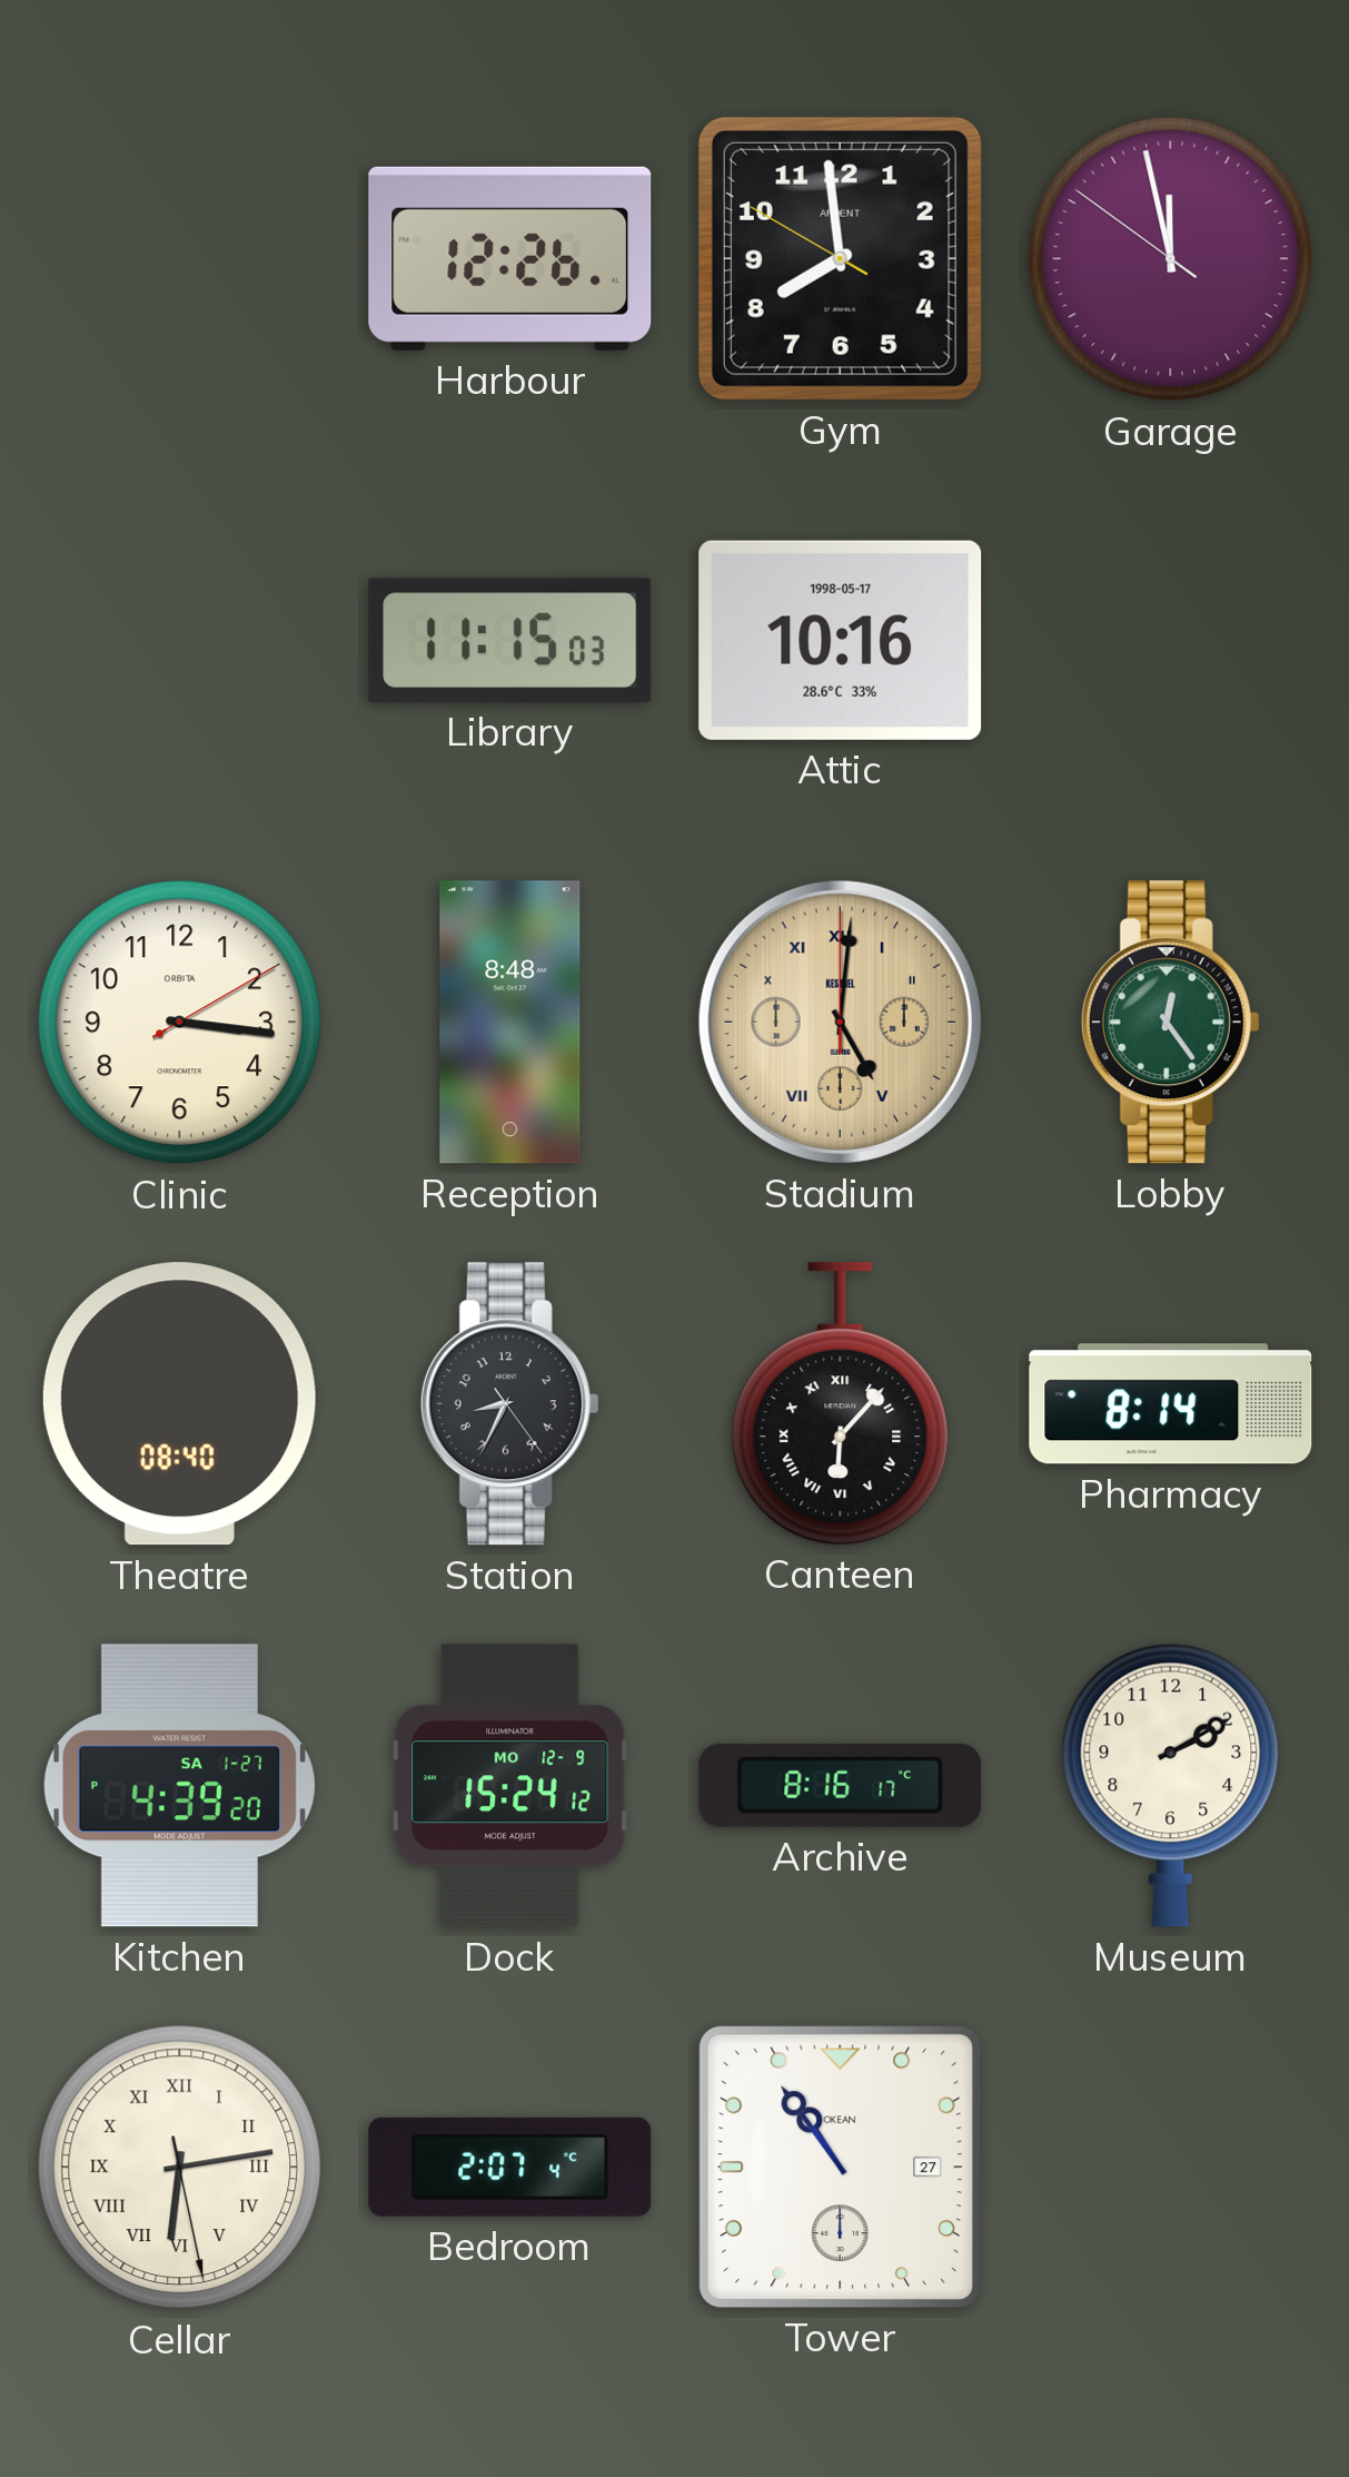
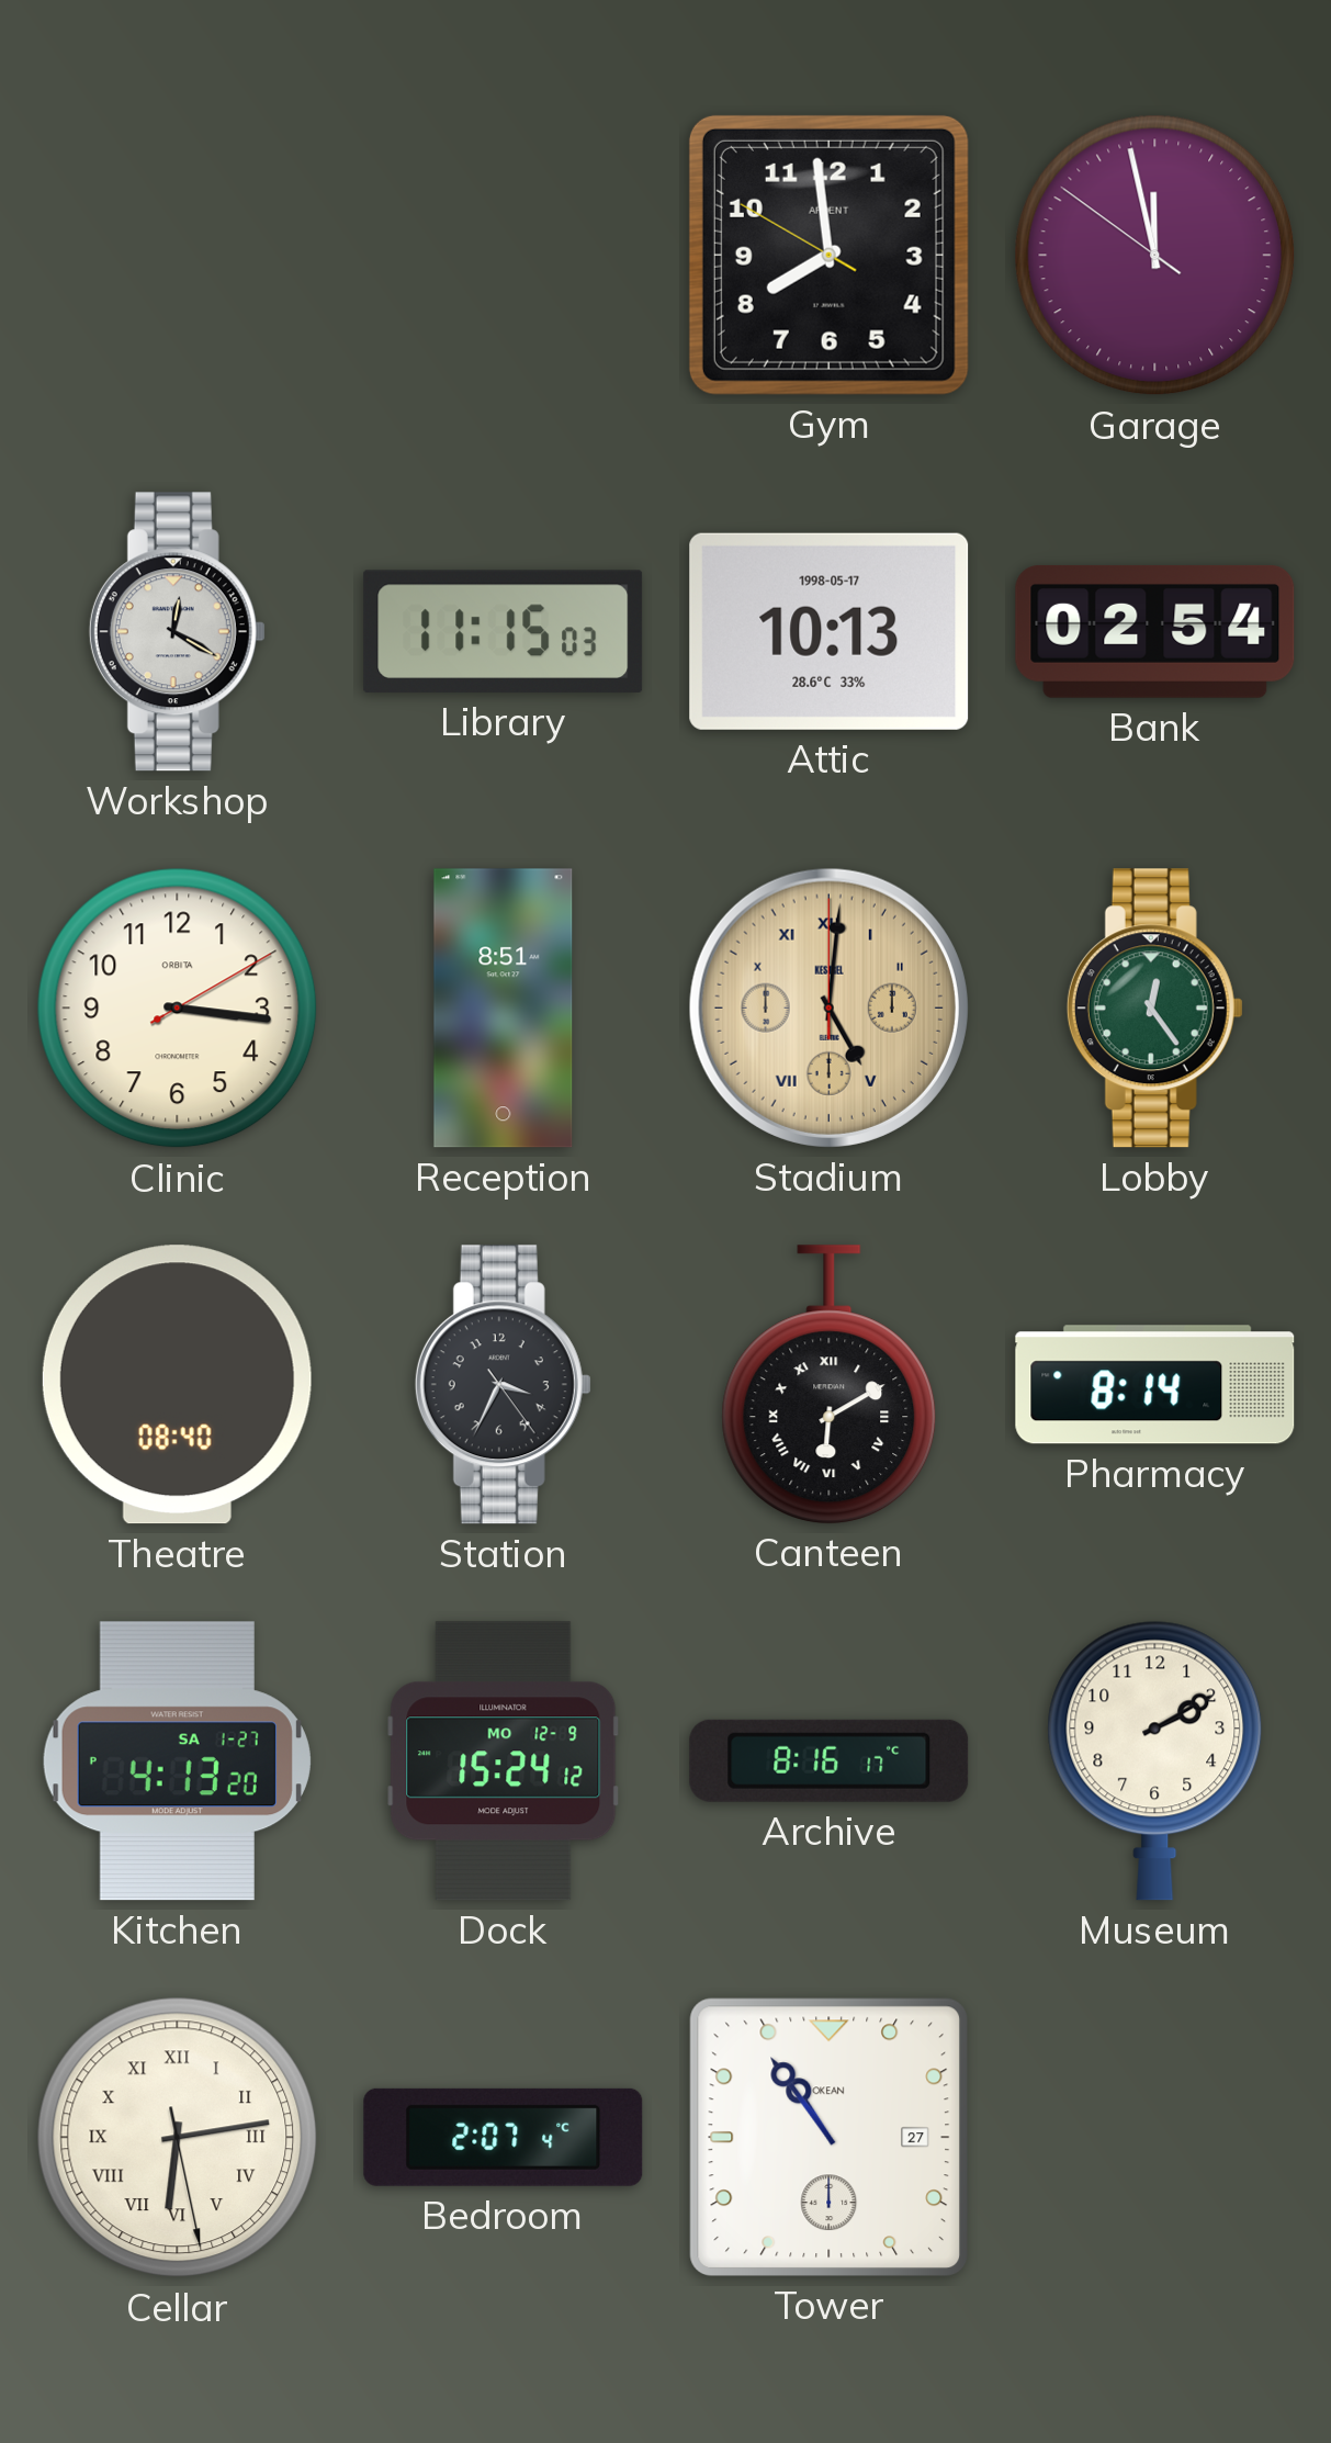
Harbour: 12:26 -> none
Workshop: none -> 12:20
Attic: 10:16 -> 10:13
Bank: none -> 02:54
Reception: 8:48 -> 8:51
Station: 8:34 -> 3:34
Canteen: 6:07 -> 6:10
Kitchen: 4:39 -> 4:13
